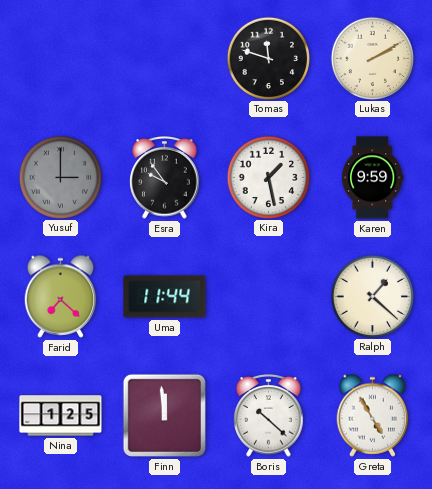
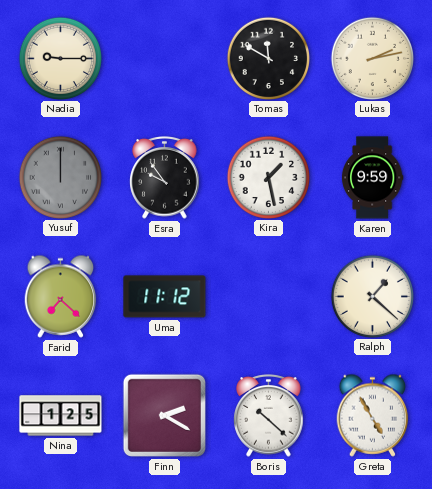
Nadia: none -> 9:15
Tomas: 11:48 -> 11:50
Lukas: 2:10 -> 2:13
Yusuf: 3:00 -> 12:00
Uma: 11:44 -> 11:12
Finn: 11:59 -> 2:20
